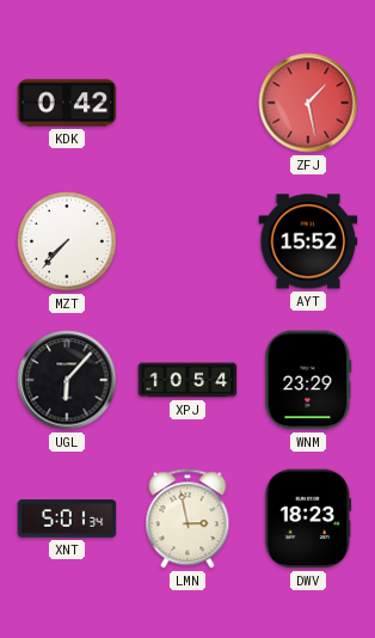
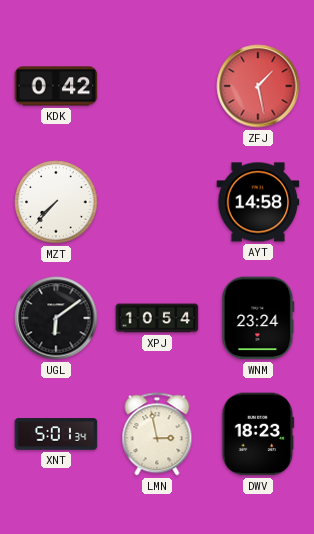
AYT: 15:52 -> 14:58
UGL: 6:07 -> 6:09
WNM: 23:29 -> 23:24
